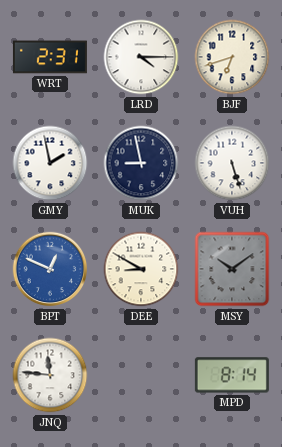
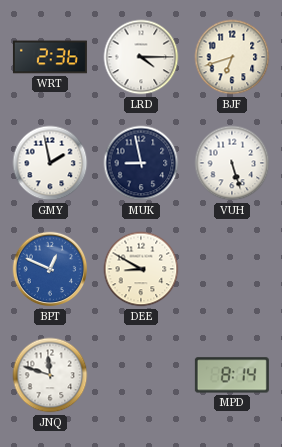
WRT: 2:31 -> 2:36
MSY: 10:09 -> none
JNQ: 11:46 -> 11:48
